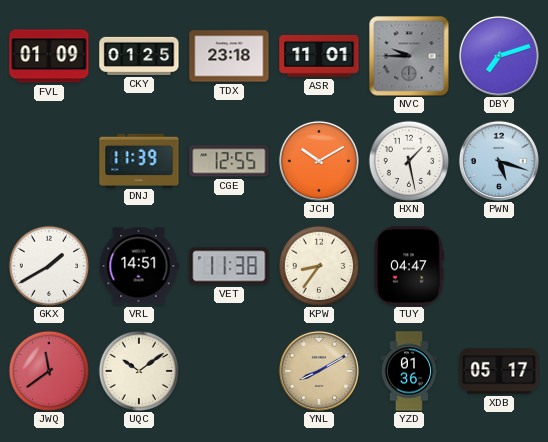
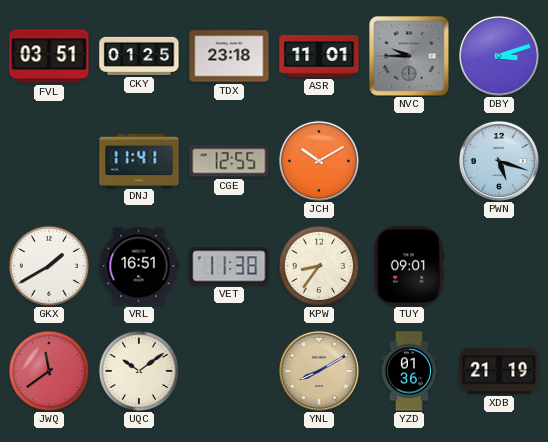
FVL: 01:09 -> 03:51
DBY: 7:12 -> 3:12
DNJ: 11:39 -> 11:41
HXN: 1:28 -> none
VRL: 14:51 -> 16:51
TUY: 04:47 -> 09:01
XDB: 05:17 -> 21:19
